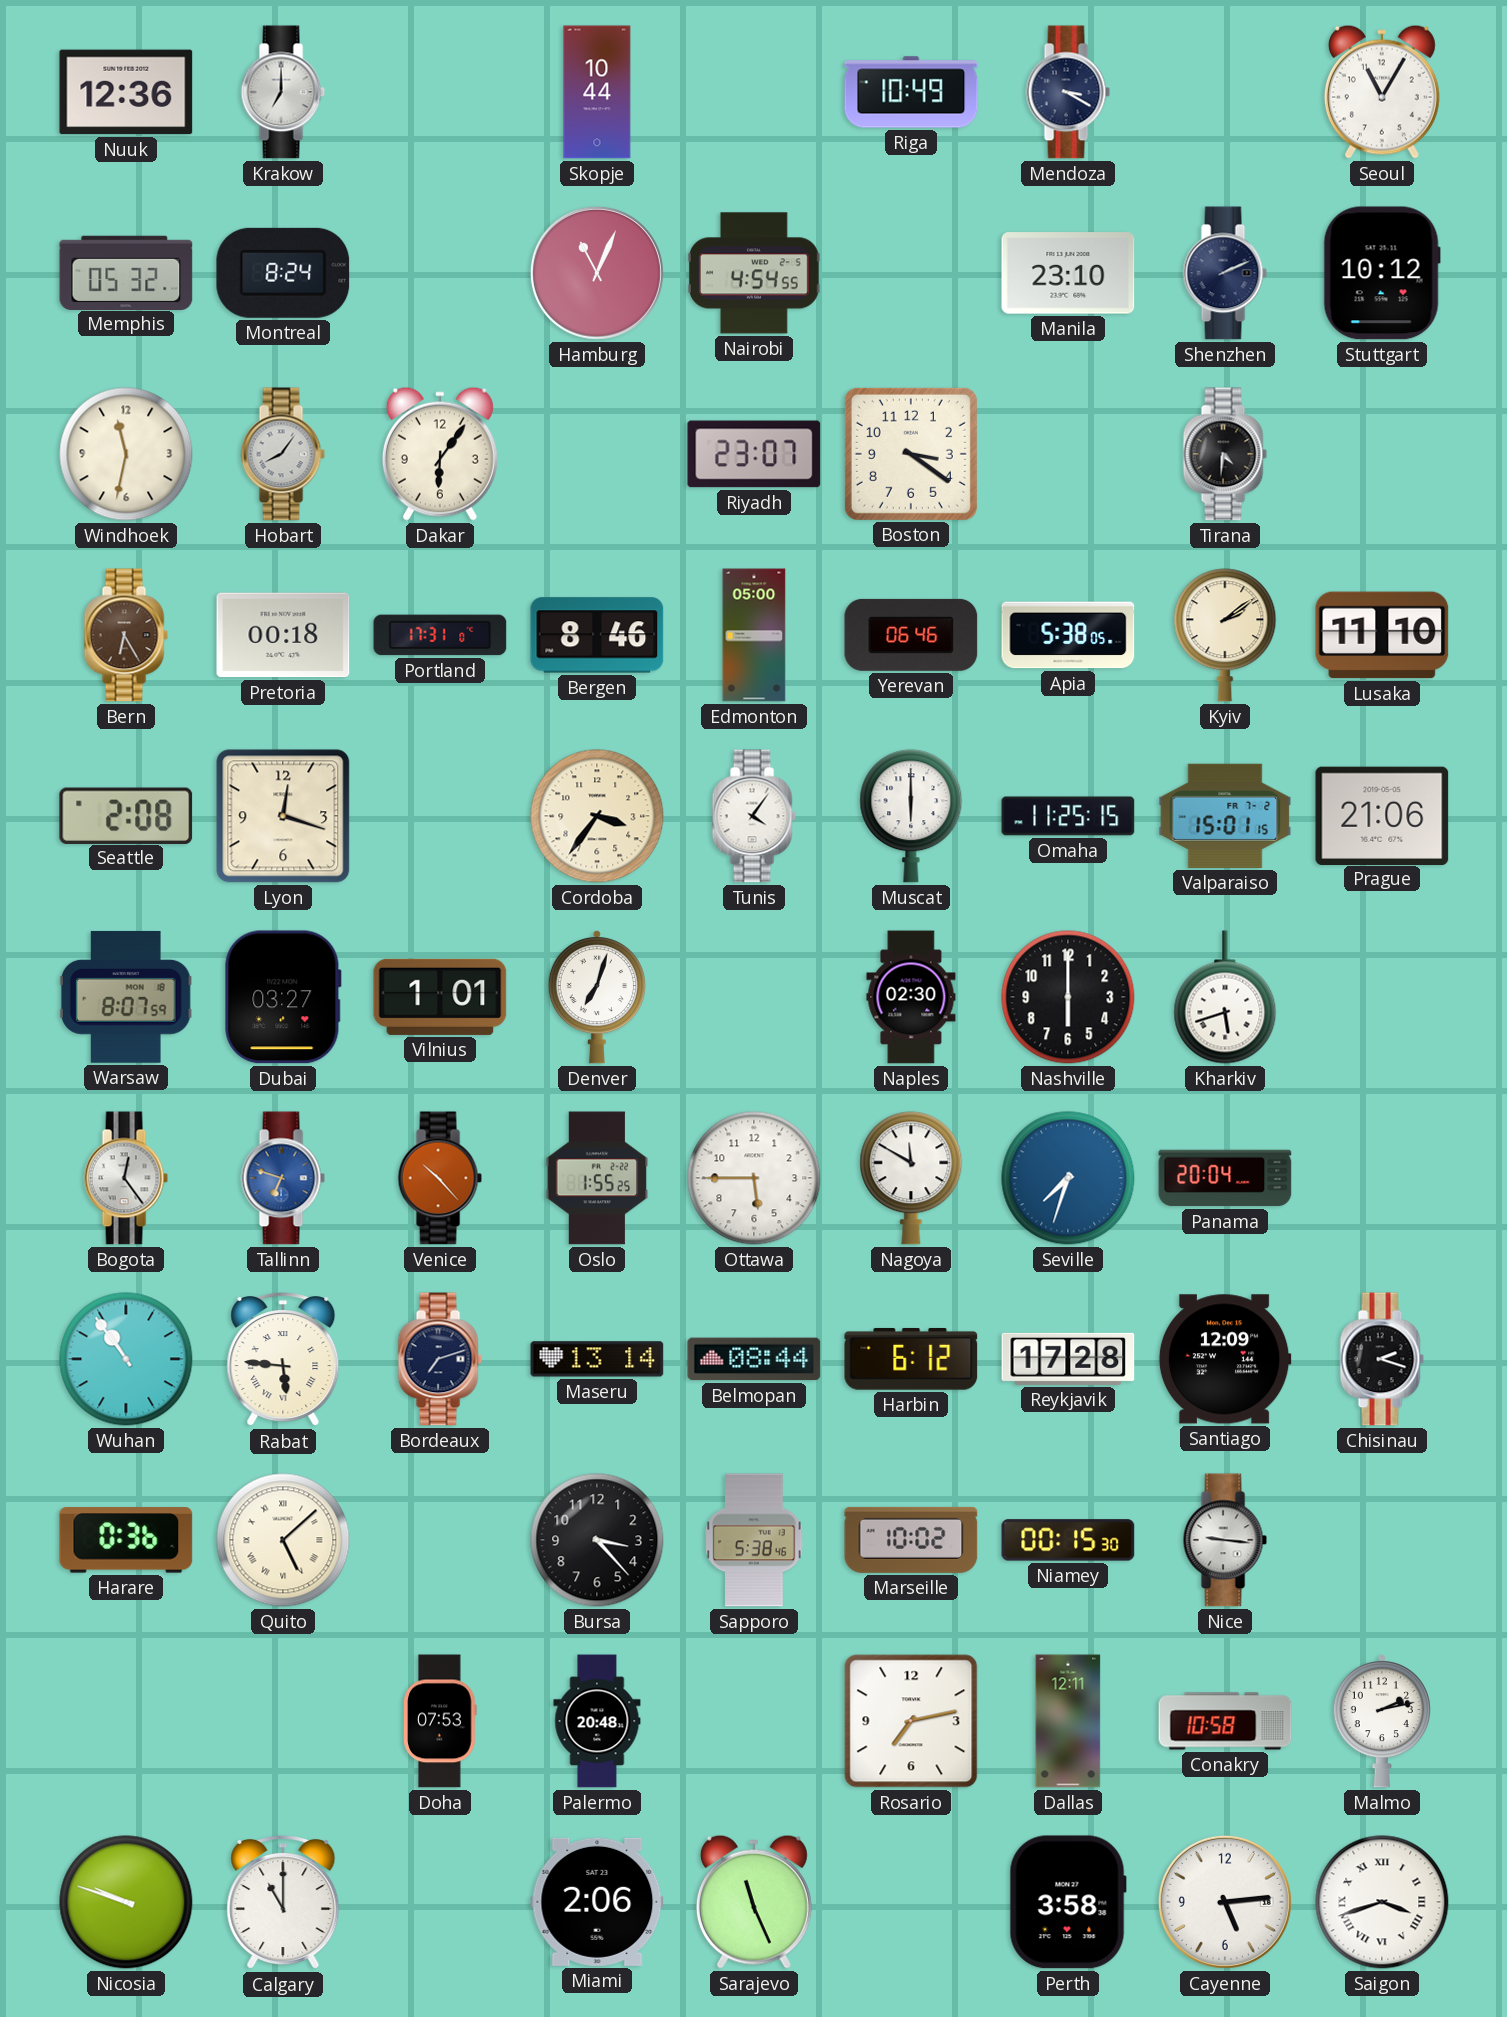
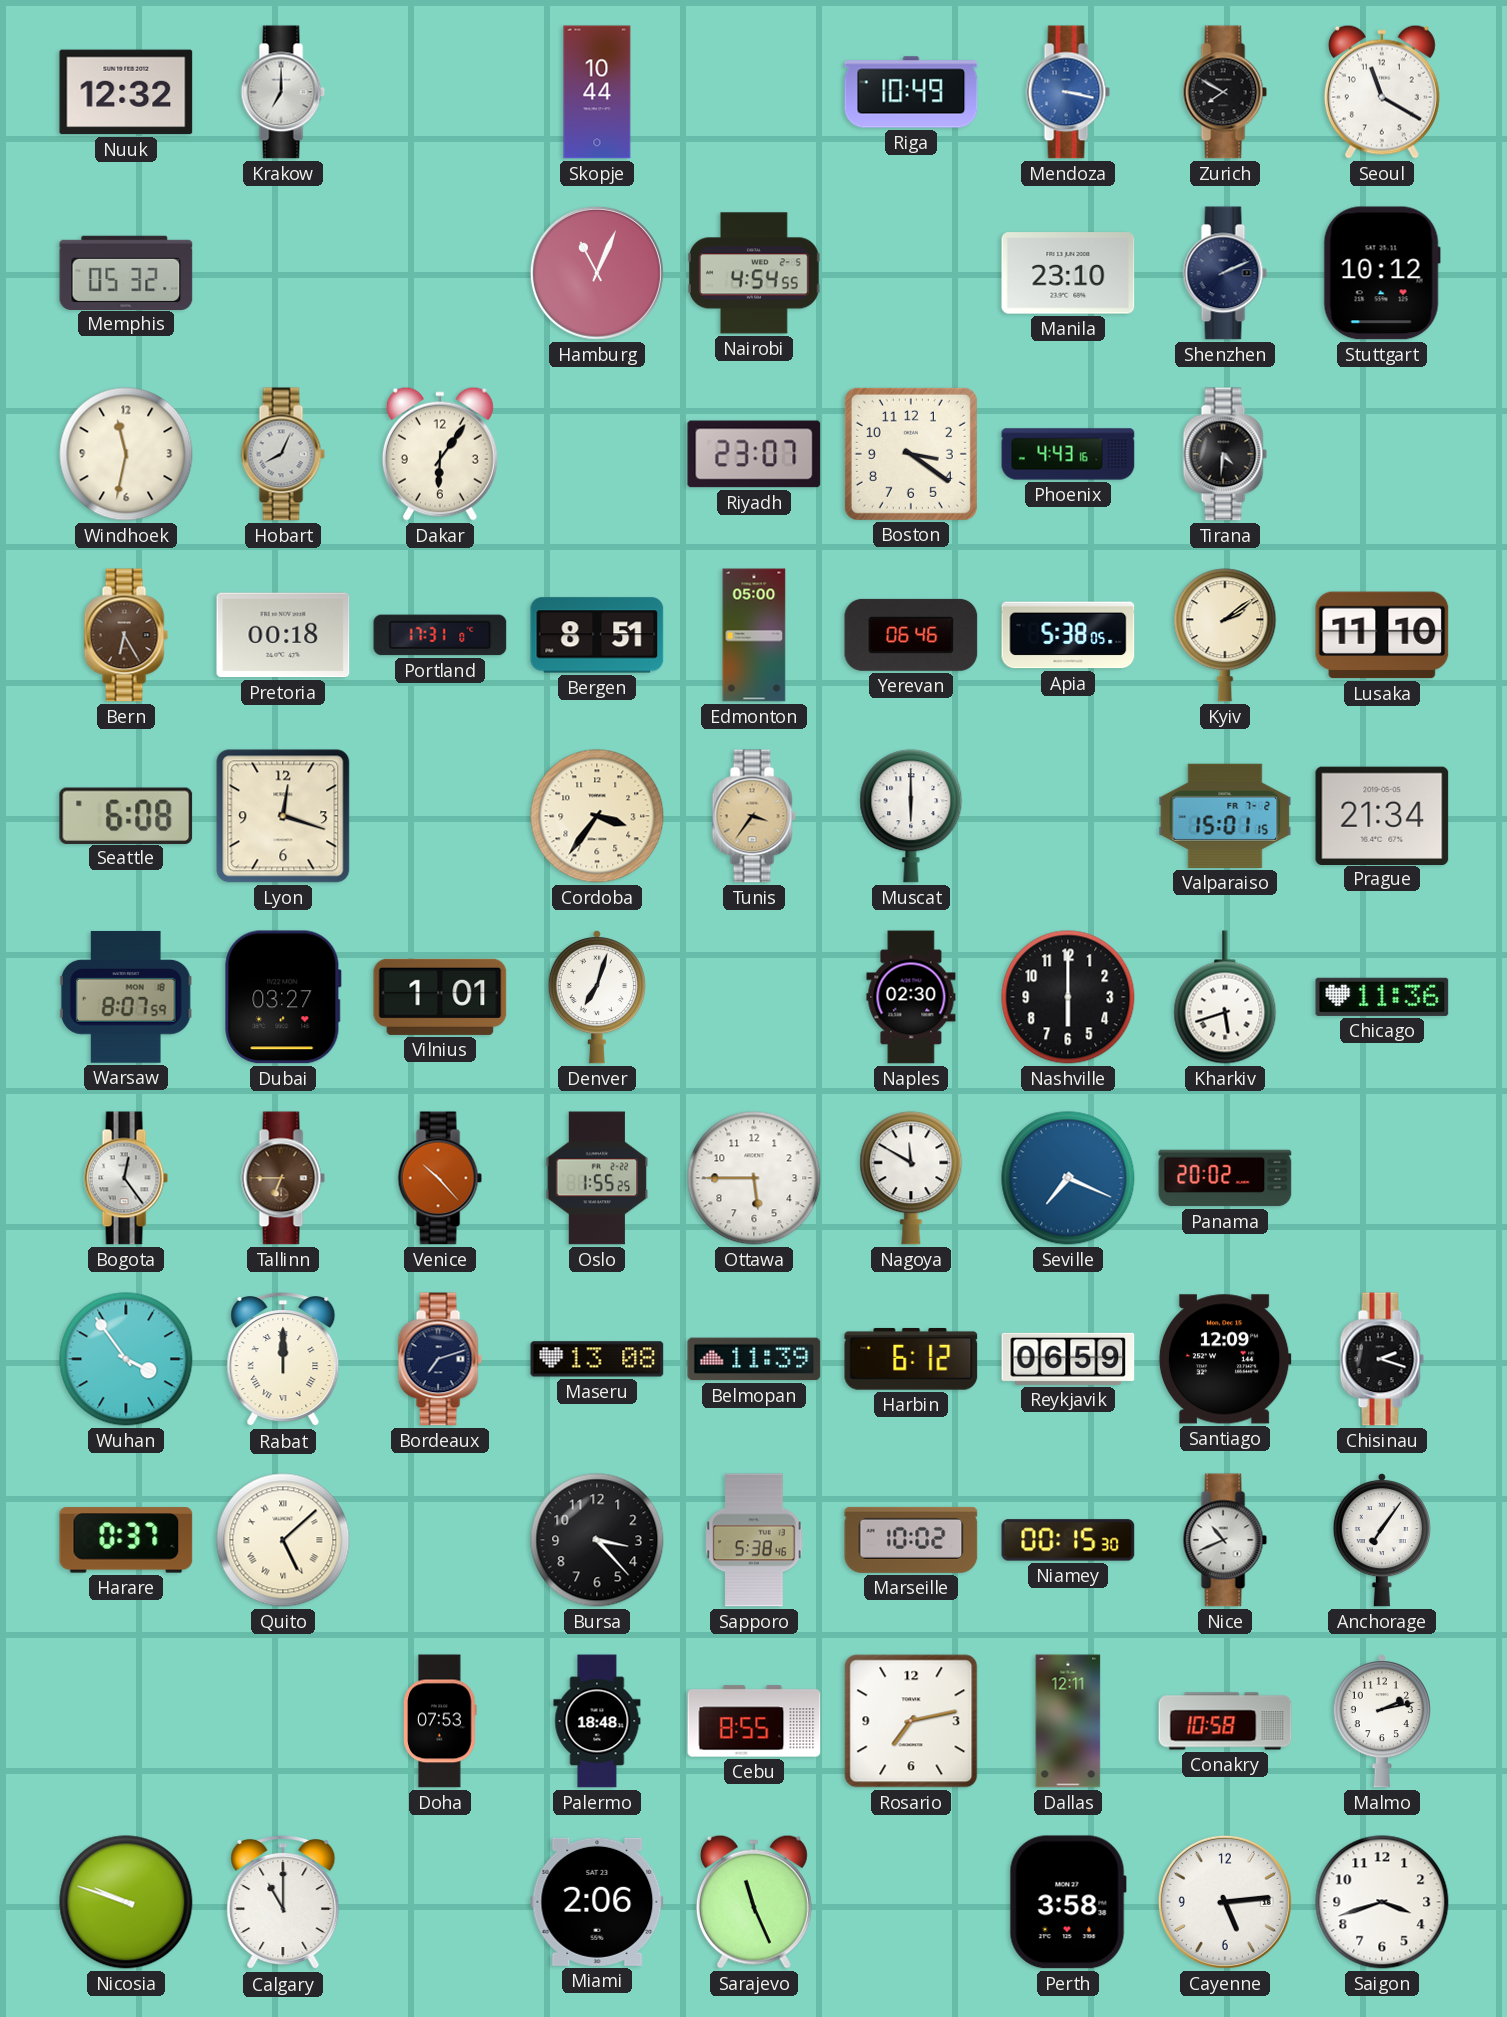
Nuuk: 12:36 -> 12:32
Mendoza: 3:20 -> 3:17
Mendoza dial: navy -> blue
Zurich: none -> 7:50
Seoul: 11:05 -> 11:20
Montreal: 8:24 -> none
Hobart: 8:06 -> 8:04
Phoenix: none -> 4:43
Bergen: 8:46 -> 8:51
Seattle: 2:08 -> 6:08
Tunis: 4:06 -> 3:36
Tunis dial: white -> champagne
Omaha: 11:25 -> none
Prague: 21:06 -> 21:34
Chicago: none -> 11:36
Tallinn: 6:48 -> 6:45
Tallinn dial: blue -> brown
Seville: 7:33 -> 7:19
Panama: 20:04 -> 20:02
Wuhan: 10:54 -> 3:54
Rabat: 5:46 -> 12:00
Maseru: 13:14 -> 13:08
Belmopan: 08:44 -> 11:39
Reykjavik: 17:28 -> 06:59
Harare: 0:36 -> 0:37
Nice: 9:16 -> 10:41
Anchorage: none -> 7:06
Palermo: 20:48 -> 18:48
Cebu: none -> 8:55
Saigon numerals: Roman -> Arabic
